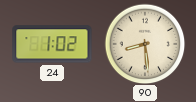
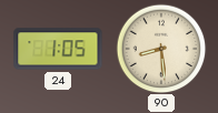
24: 1:02 -> 1:05
